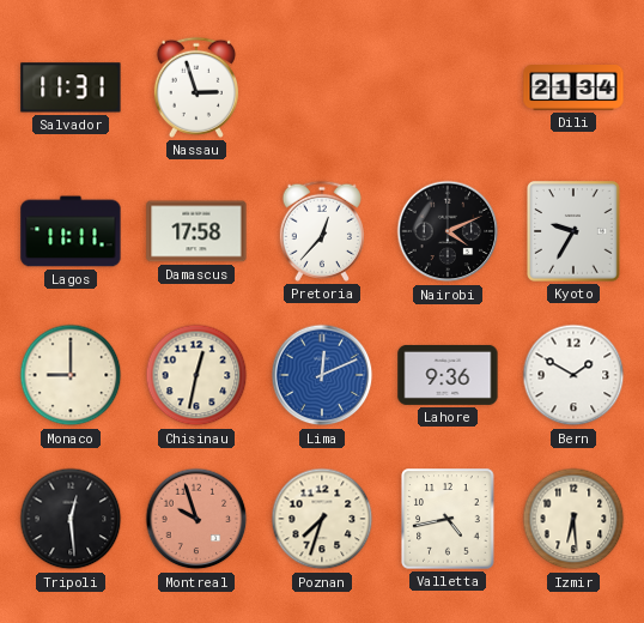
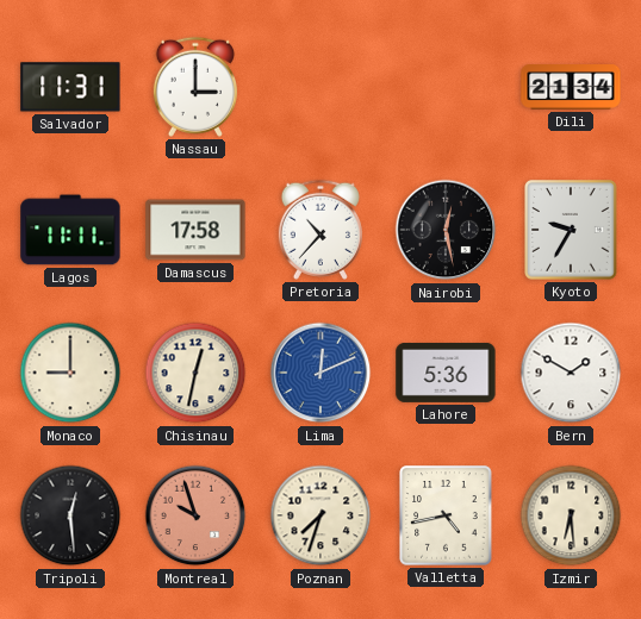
Nassau: 2:57 -> 3:00
Pretoria: 12:37 -> 10:37
Nairobi: 4:11 -> 12:28
Lahore: 9:36 -> 5:36
